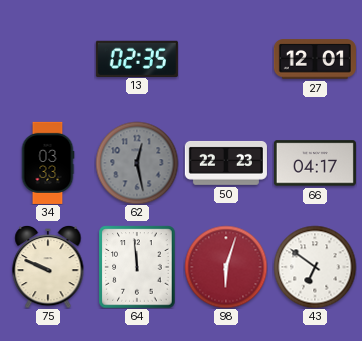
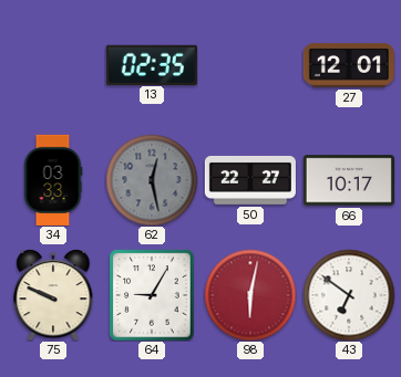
50: 22:23 -> 22:27
66: 04:17 -> 10:17
64: 11:59 -> 9:05
98: 6:03 -> 6:02
